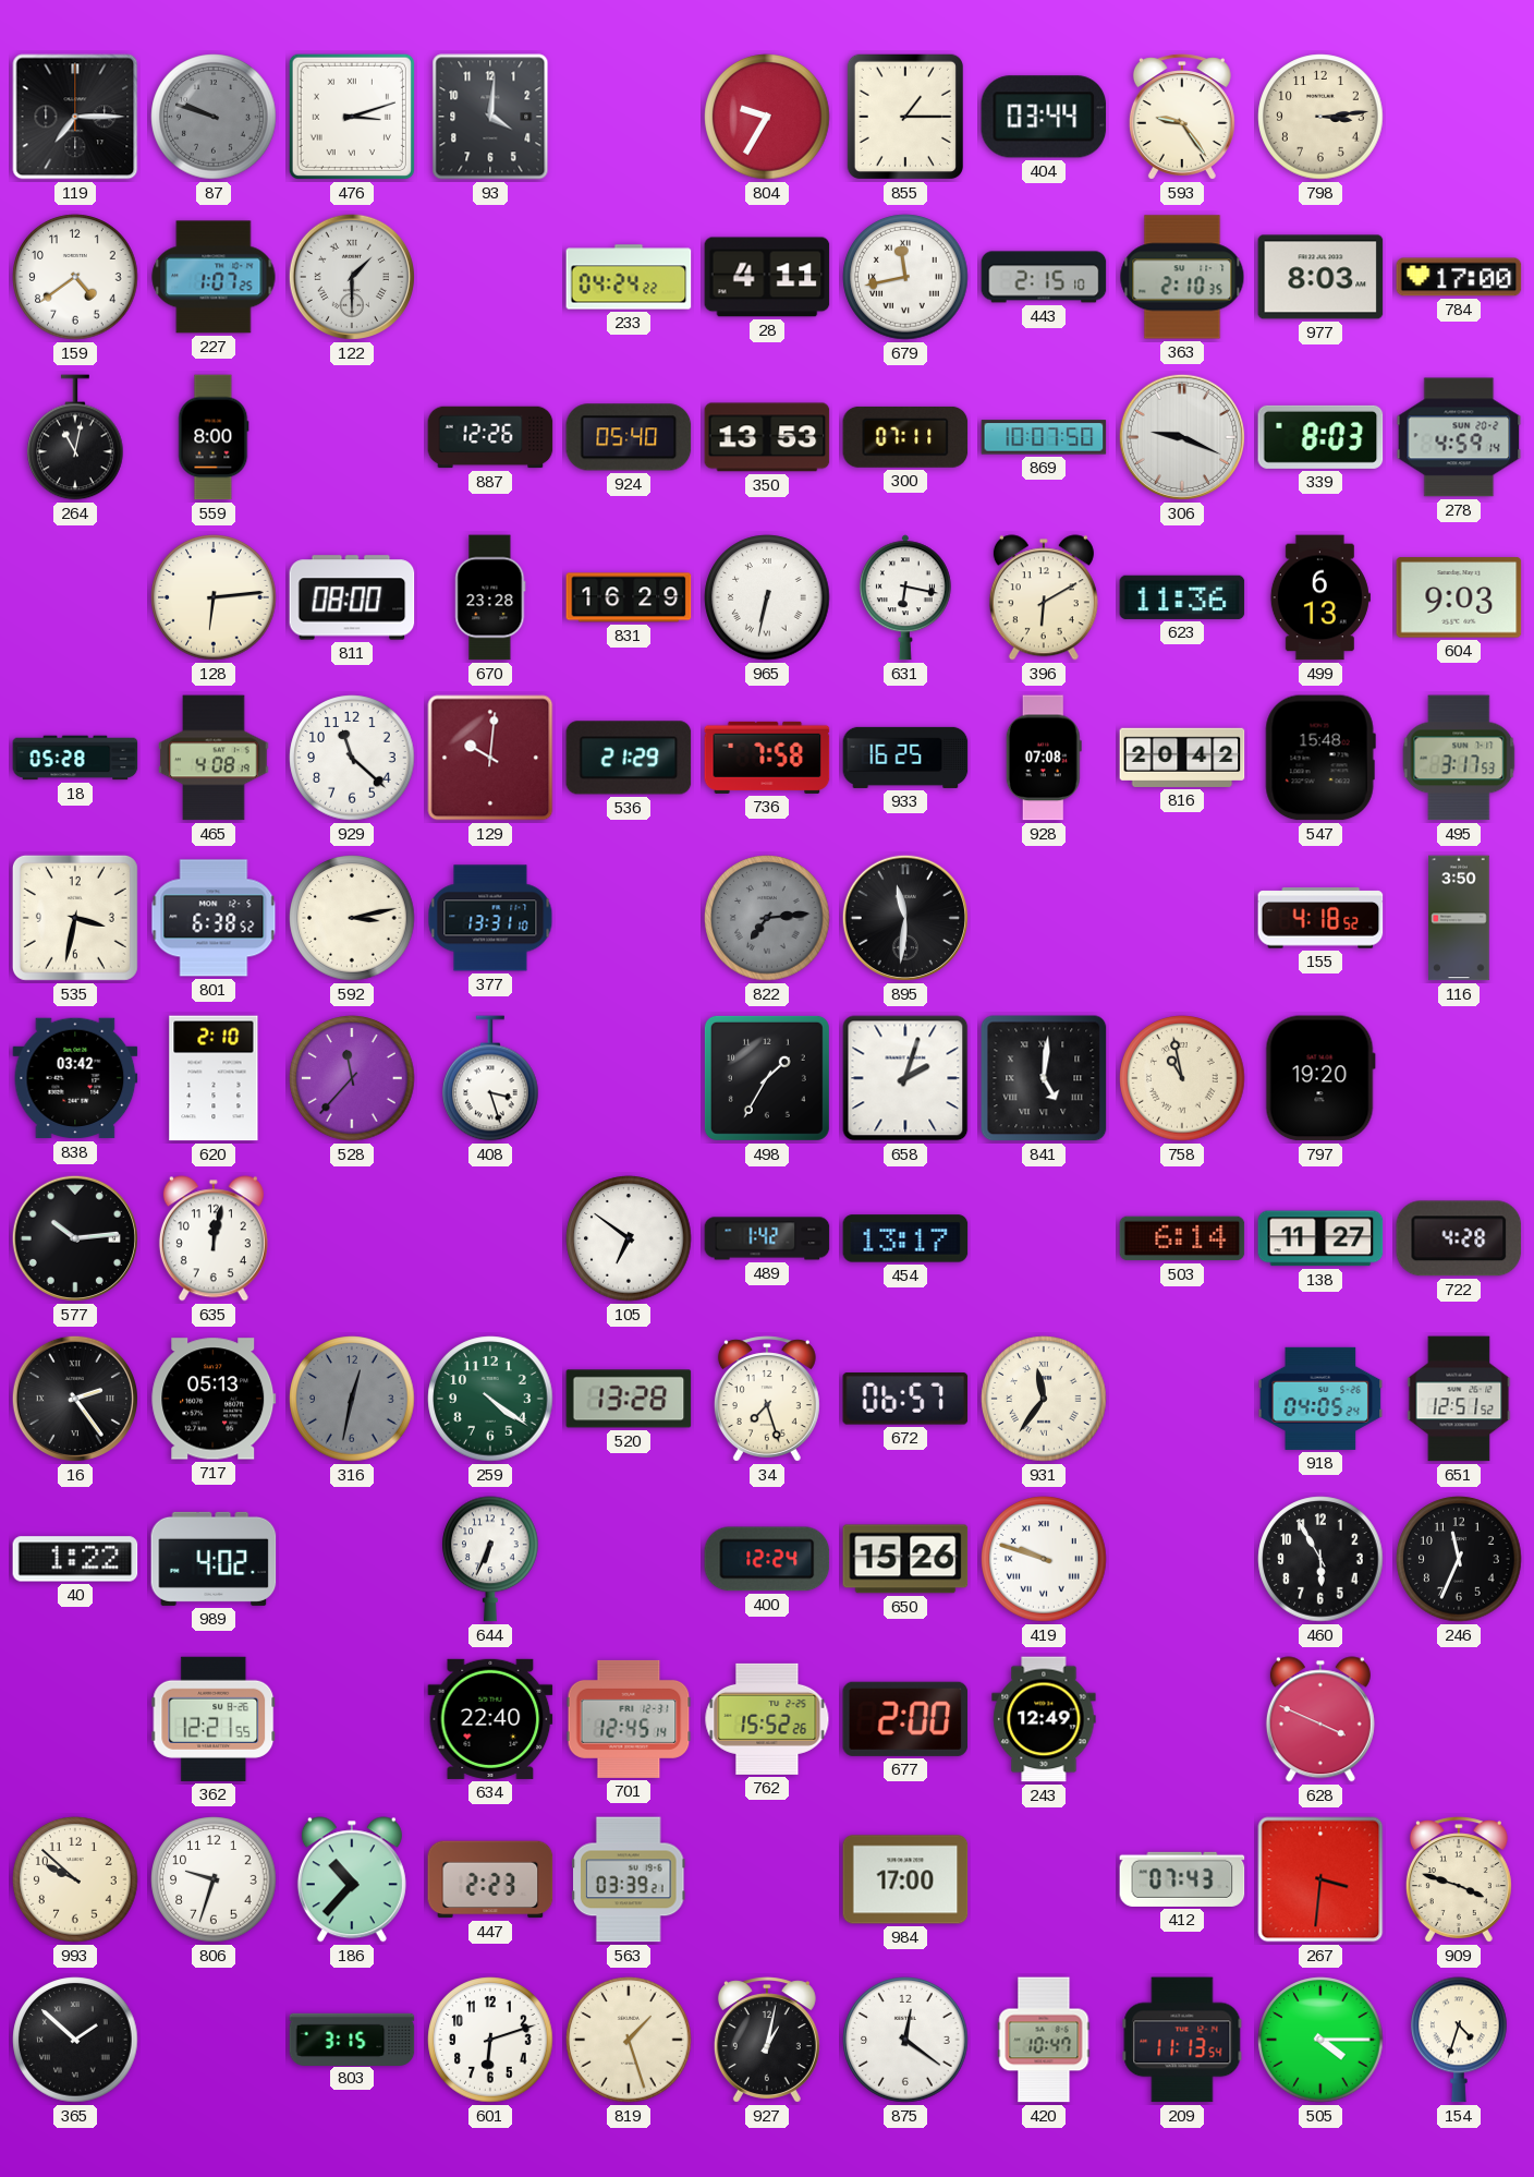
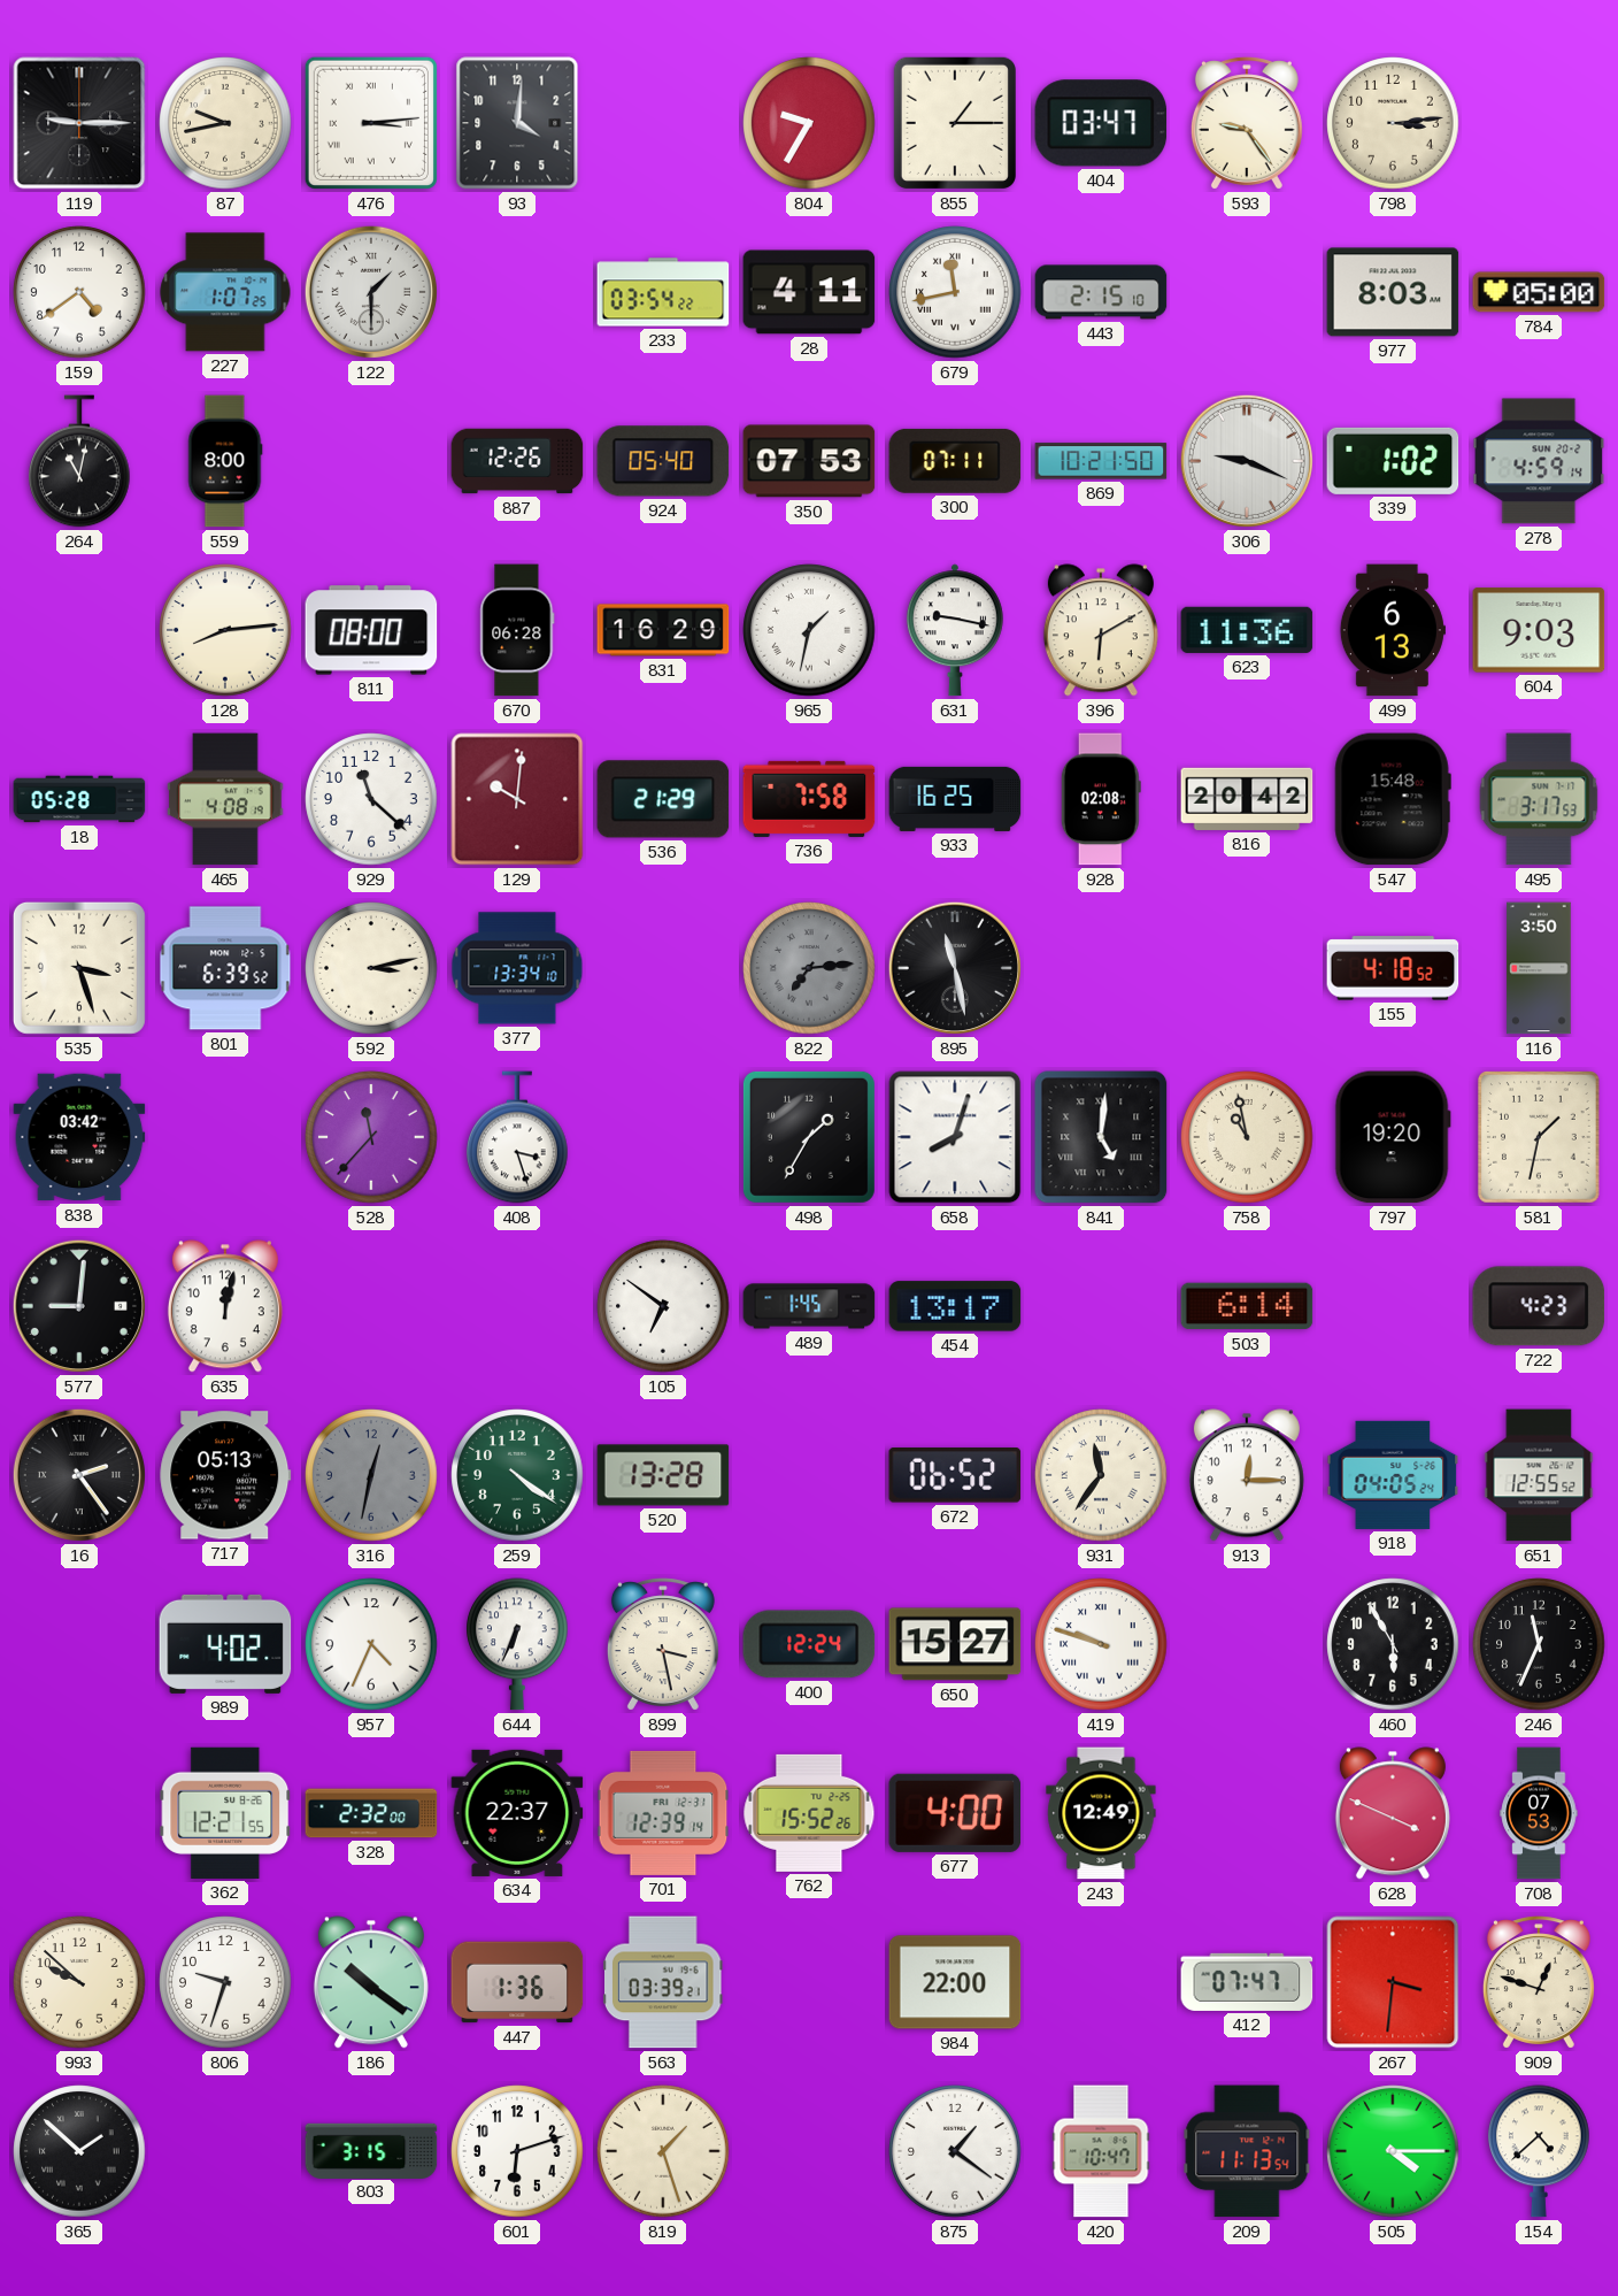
119: 7:15 -> 9:15
87: 9:48 -> 9:43
87 dial: grey -> cream
476: 3:12 -> 3:14
404: 03:44 -> 03:47
233: 04:24 -> 03:54
363: 2:10 -> none
784: 17:00 -> 05:00
350: 13:53 -> 07:53
869: 10:07 -> 10:21
339: 8:03 -> 1:02
128: 6:14 -> 8:14
670: 23:28 -> 06:28
965: 6:32 -> 1:32
631: 6:17 -> 9:17
928: 07:08 -> 02:08
535: 3:32 -> 3:27
801: 6:38 -> 6:39
377: 13:31 -> 13:34
895: 11:31 -> 11:28
620: 2:10 -> none
658: 2:03 -> 8:03
581: none -> 1:32
577: 10:14 -> 9:01
489: 1:42 -> 1:45
138: 11:27 -> none
722: 4:28 -> 4:23
34: 7:27 -> none
672: 06:57 -> 06:52
913: none -> 12:15
651: 12:51 -> 12:55
40: 1:22 -> none
957: none -> 4:34
899: none -> 3:28
650: 15:26 -> 15:27
328: none -> 2:32
634: 22:40 -> 22:37
701: 12:45 -> 12:39
677: 2:00 -> 4:00
708: none -> 07:53
186: 10:37 -> 10:21
447: 2:23 -> 1:36
984: 17:00 -> 22:00
412: 07:43 -> 07:47
909: 3:48 -> 12:48
927: 1:02 -> none
875: 12:21 -> 1:21
154: 4:33 -> 4:38
